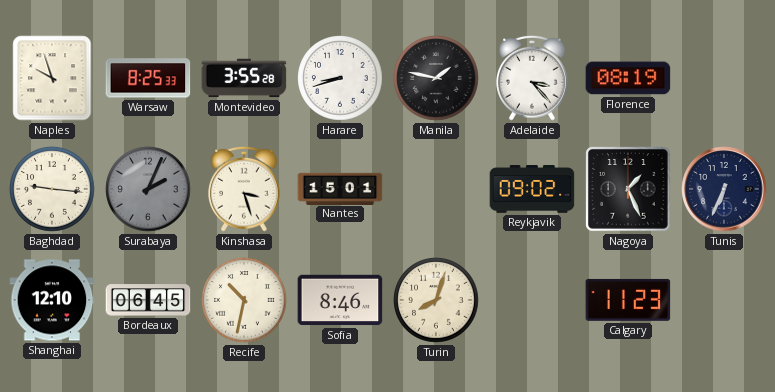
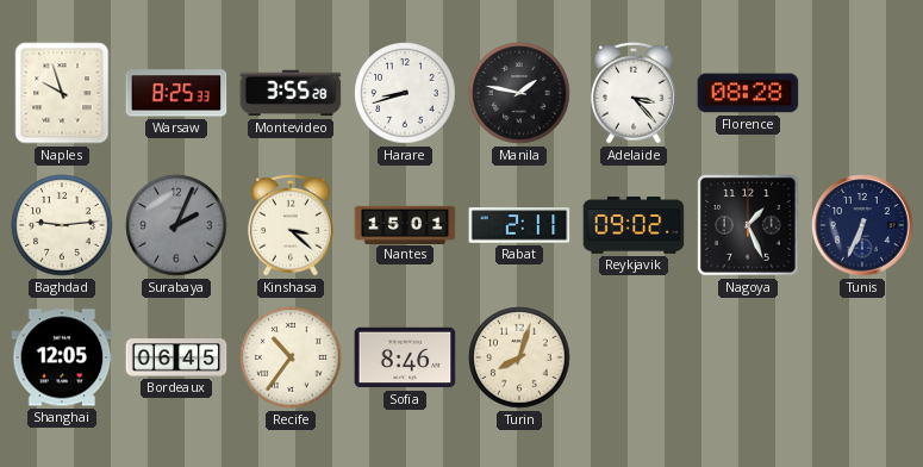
Florence: 08:19 -> 08:28
Baghdad: 9:16 -> 9:14
Kinshasa: 3:27 -> 3:22
Rabat: none -> 2:11
Shanghai: 12:10 -> 12:05
Recife: 10:32 -> 10:36
Calgary: 11:23 -> none
